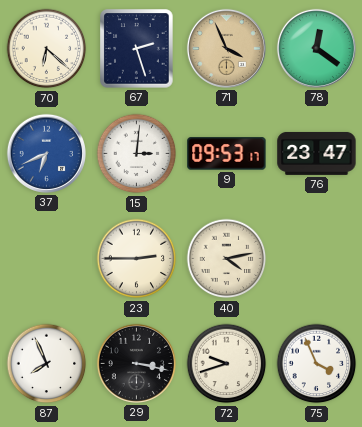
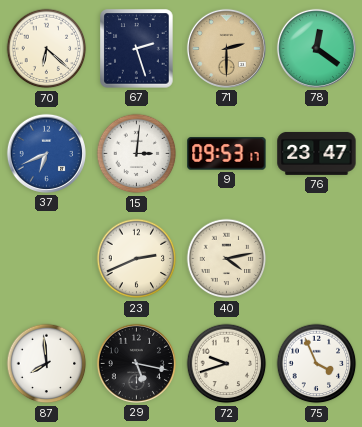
71: 3:56 -> 2:30
23: 2:45 -> 2:41
87: 7:56 -> 7:59
29: 3:17 -> 5:17
